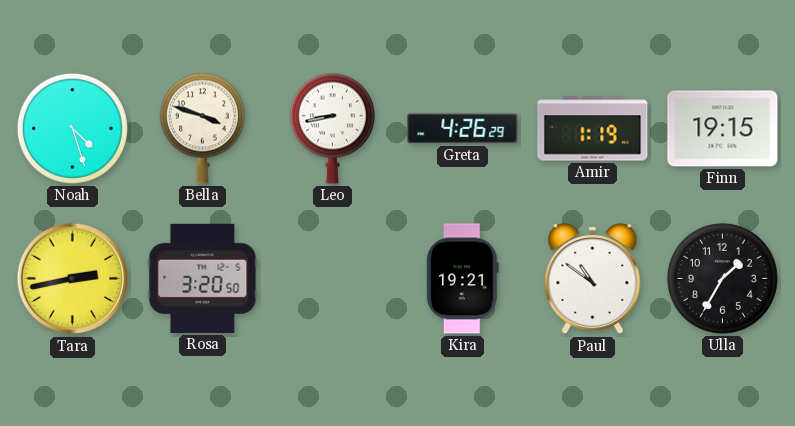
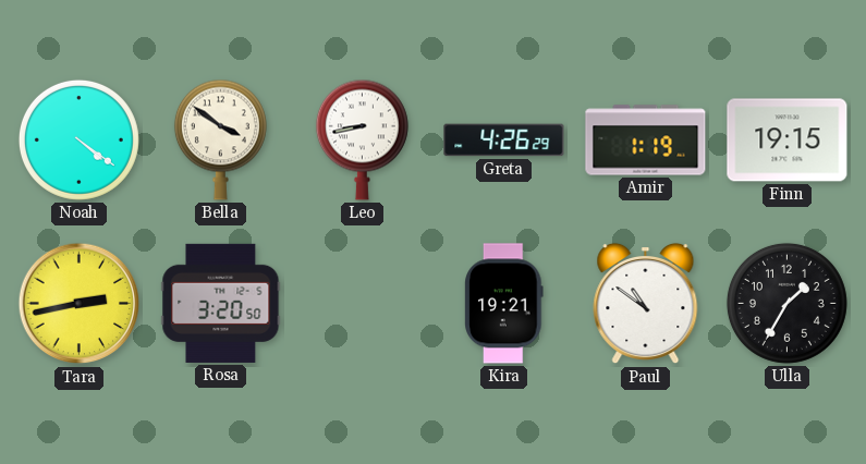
Noah: 4:27 -> 4:21
Bella: 3:48 -> 3:51
